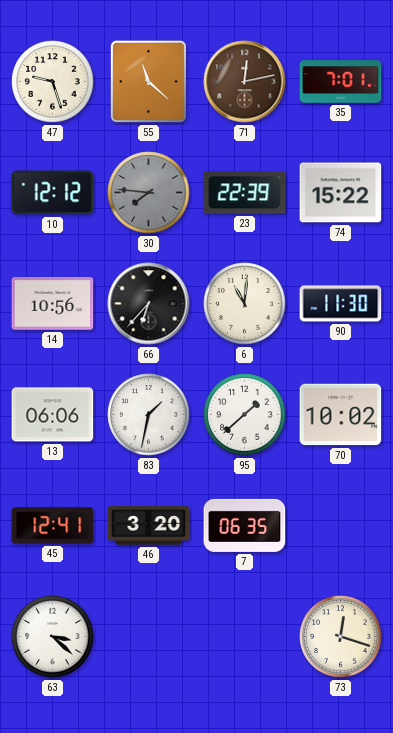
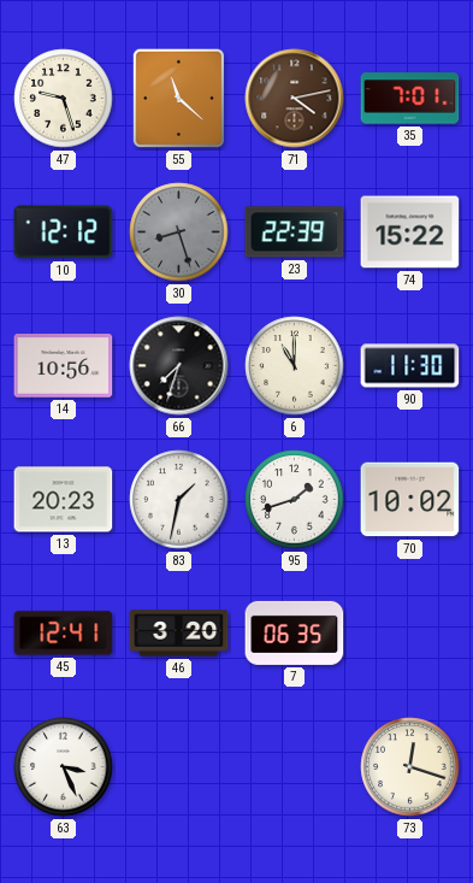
71: 12:13 -> 4:13
30: 7:46 -> 8:27
66: 6:37 -> 7:33
6: 11:01 -> 11:00
13: 06:06 -> 20:23
95: 1:38 -> 1:42
63: 3:22 -> 3:26
